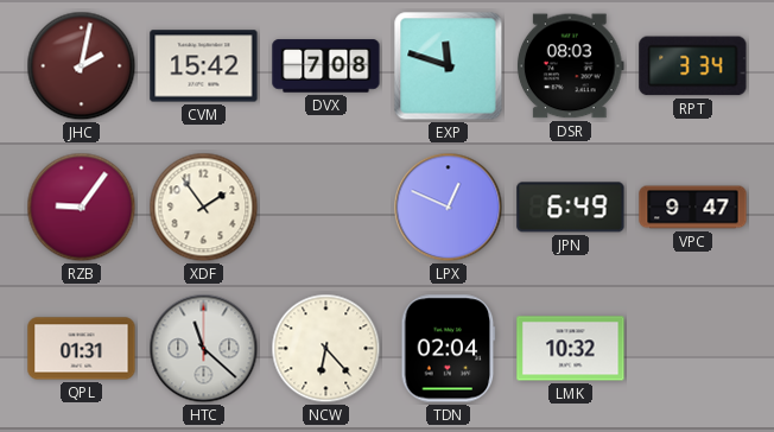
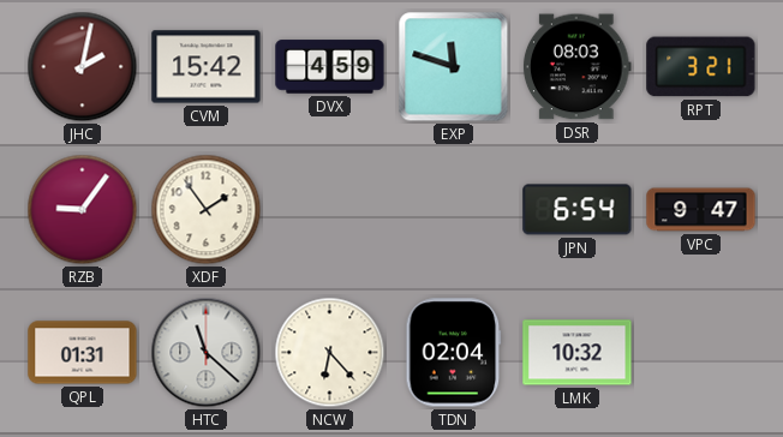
DVX: 7:08 -> 4:59
RPT: 3:34 -> 3:21
LPX: 12:49 -> none
JPN: 6:49 -> 6:54
